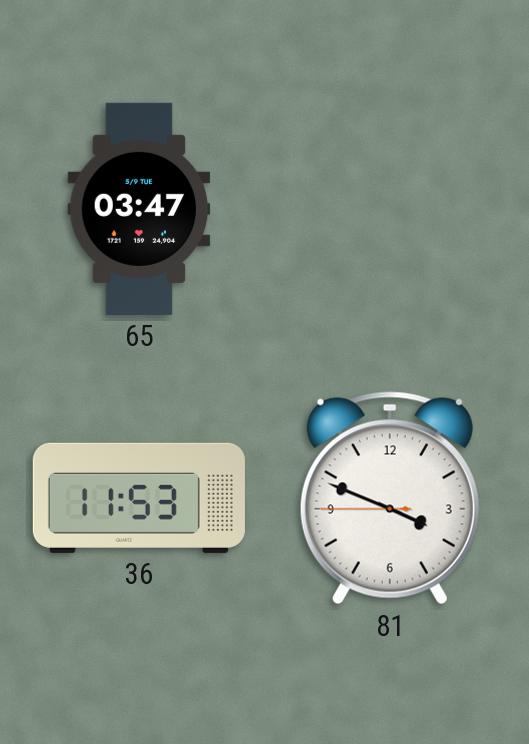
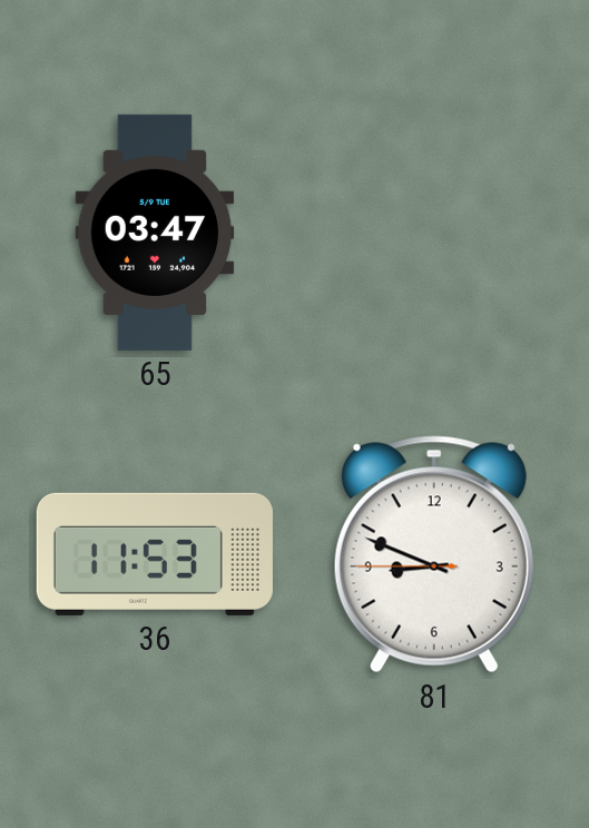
81: 3:48 -> 8:48
